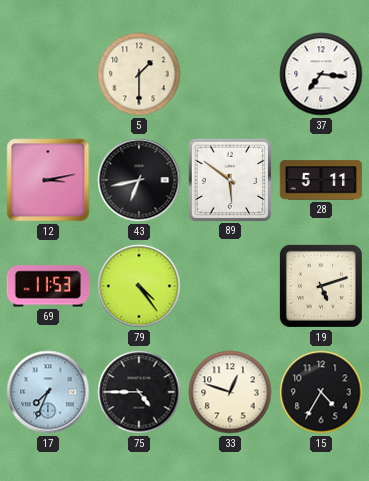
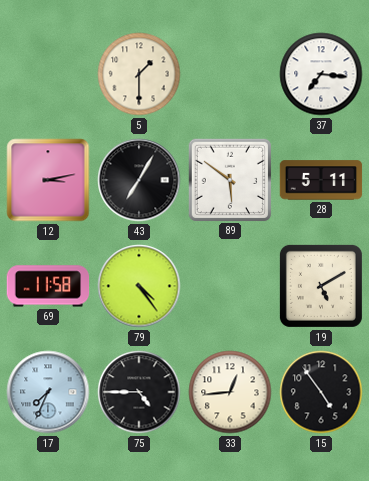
43: 6:43 -> 7:05
69: 11:53 -> 11:58
19: 5:12 -> 5:10
33: 12:48 -> 12:44
15: 4:35 -> 4:54
